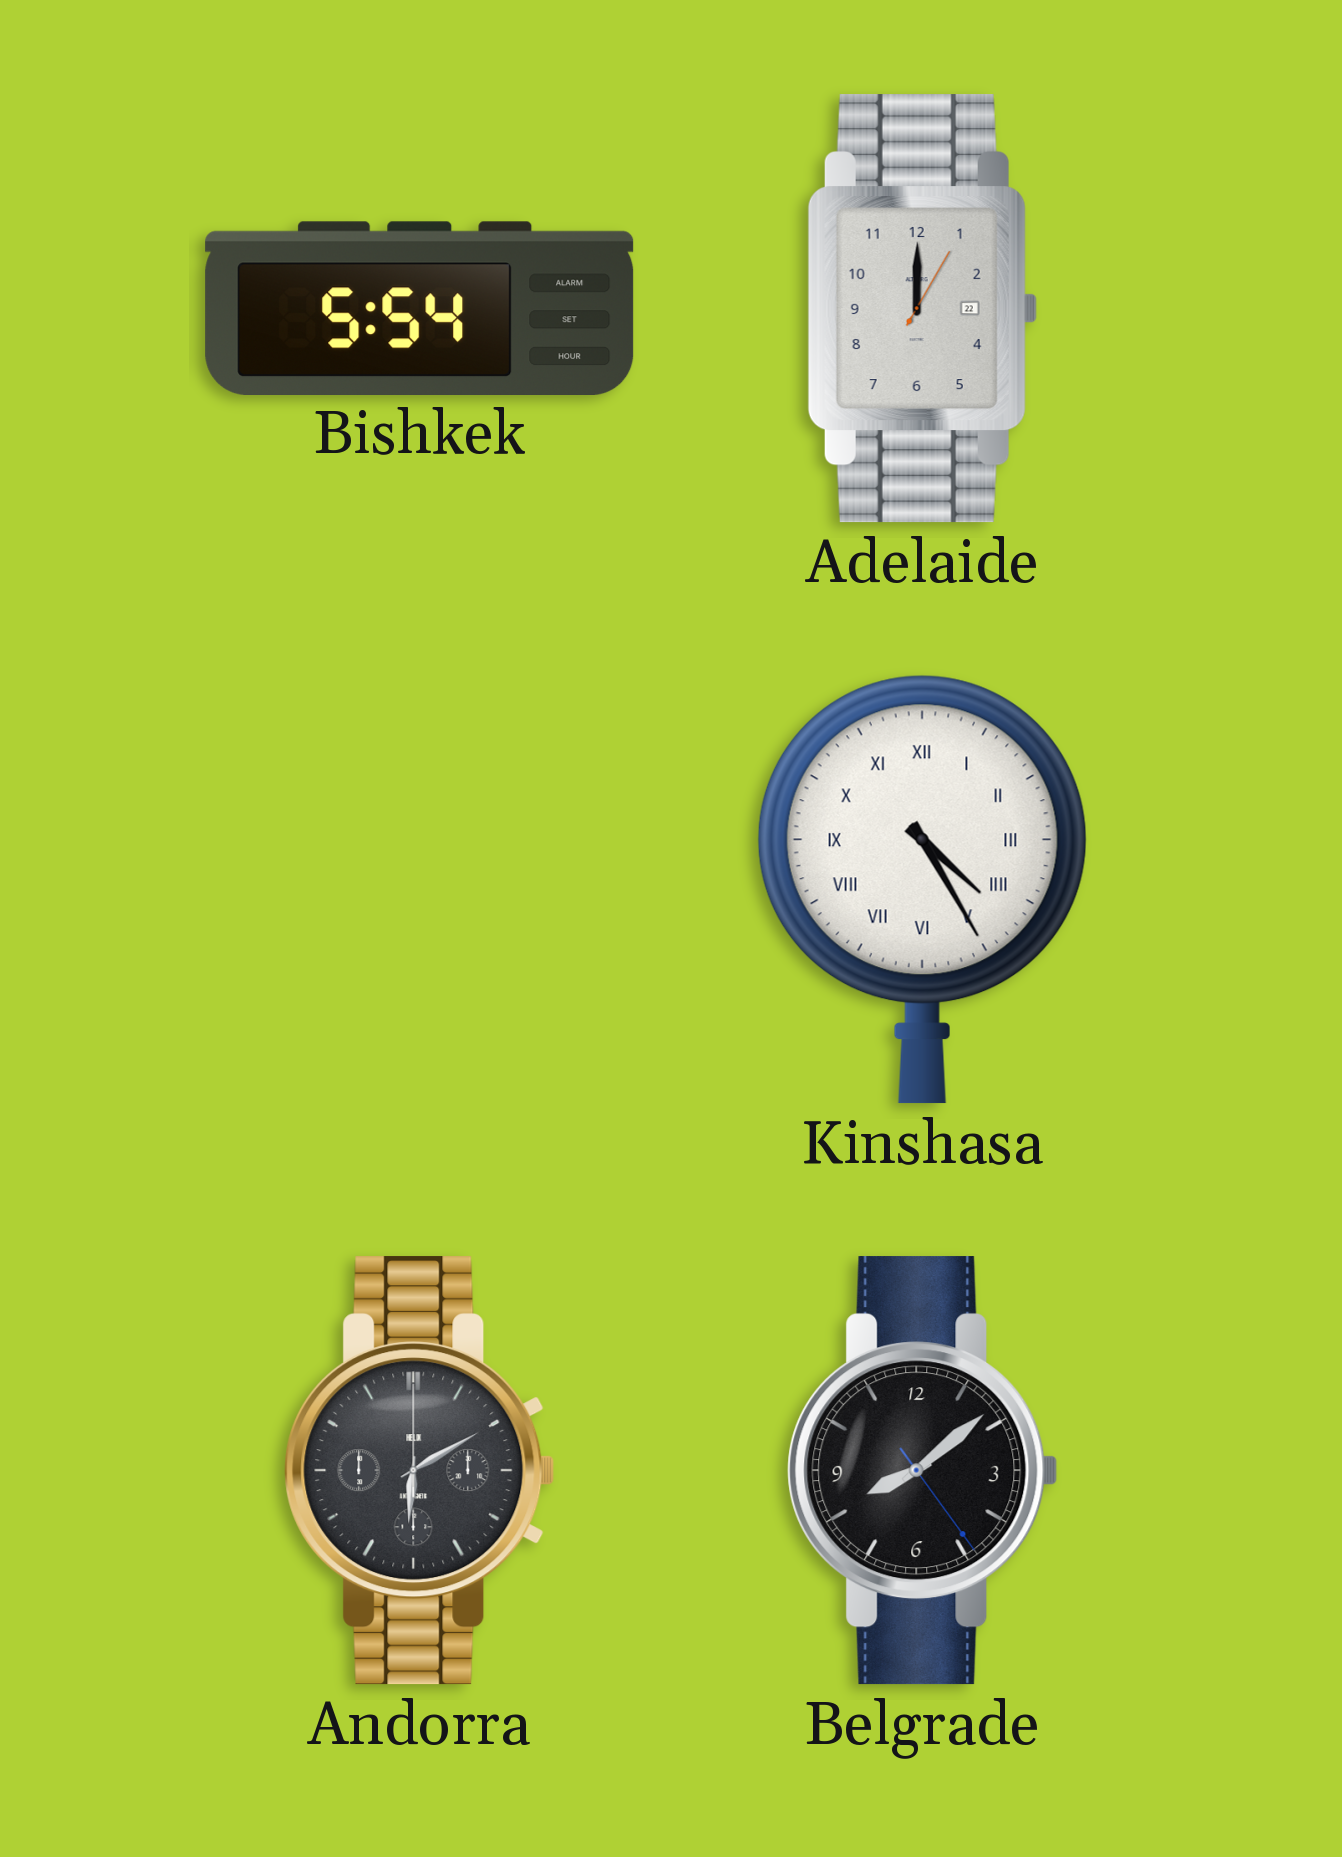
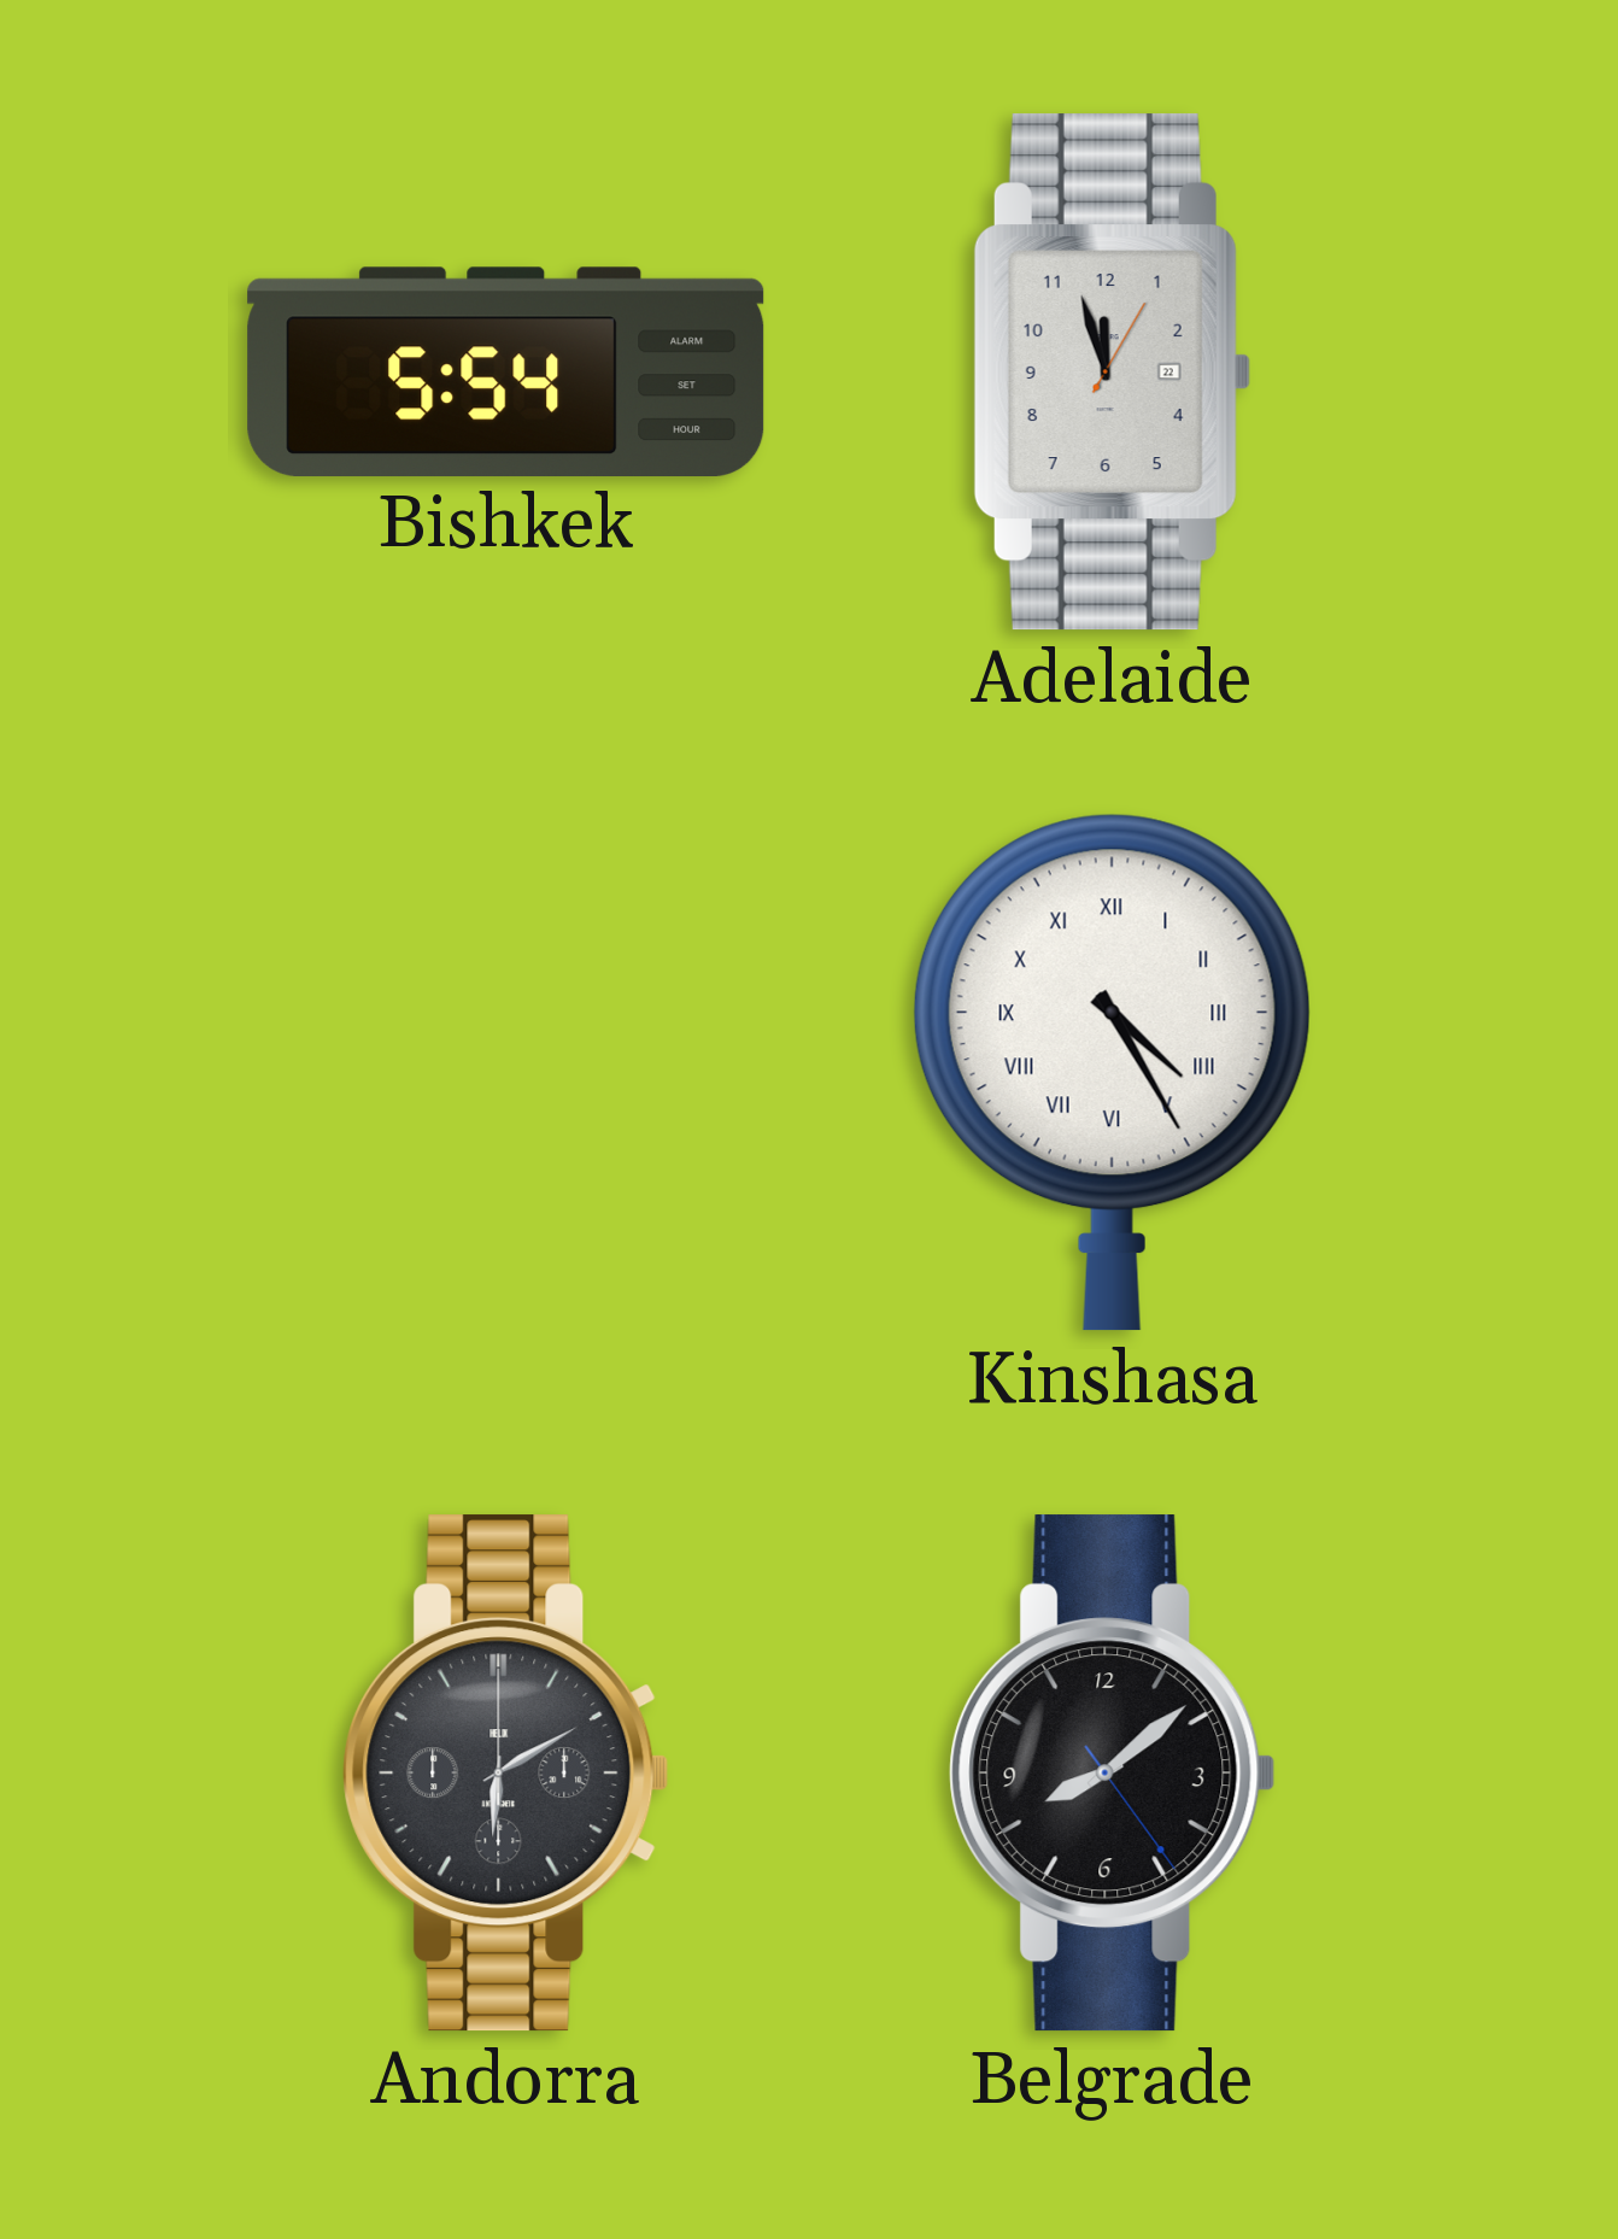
Adelaide: 12:00 -> 11:57
